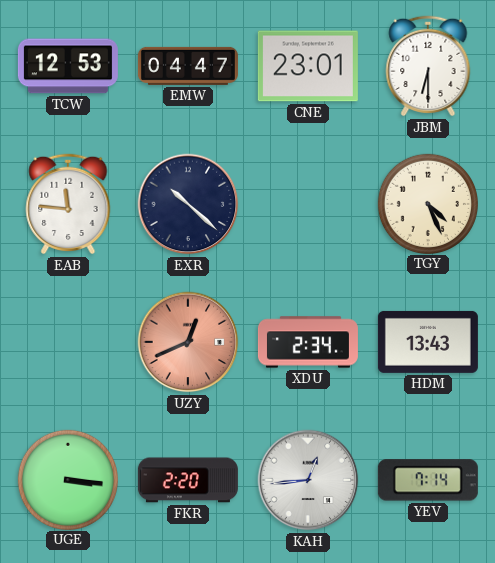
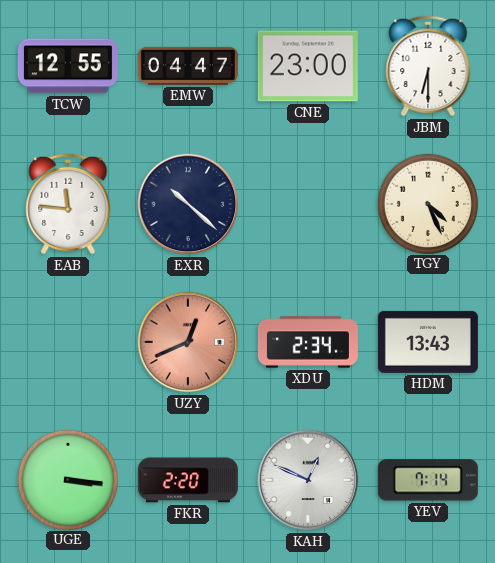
TCW: 12:53 -> 12:55
CNE: 23:01 -> 23:00
KAH: 12:44 -> 12:49
